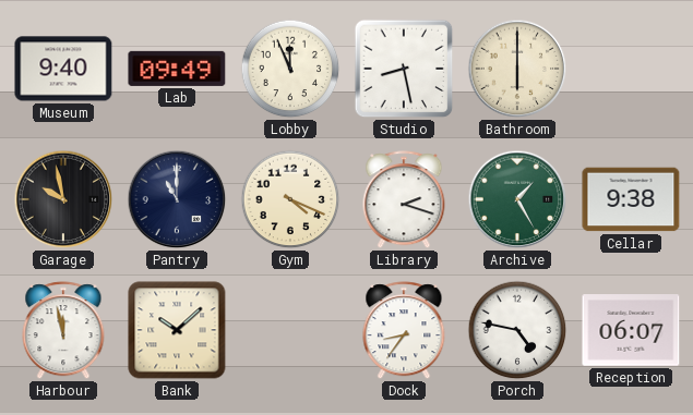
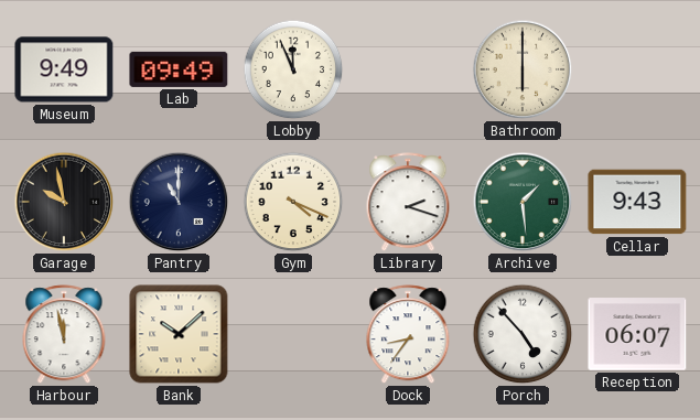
Museum: 9:40 -> 9:49
Studio: 8:28 -> none
Archive: 1:25 -> 1:29
Cellar: 9:38 -> 9:43
Porch: 4:47 -> 4:53
